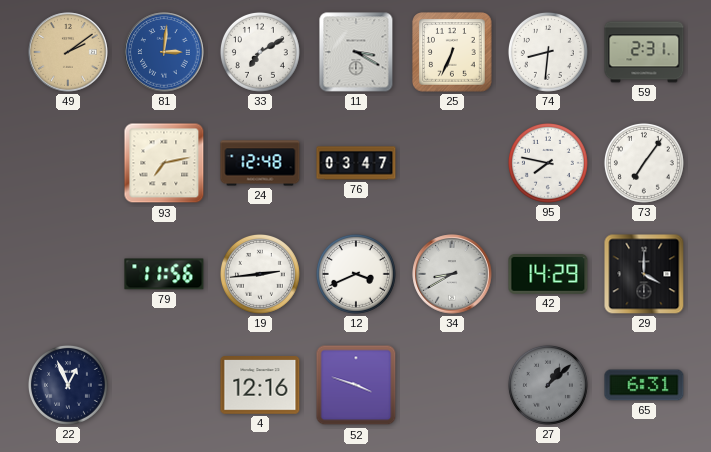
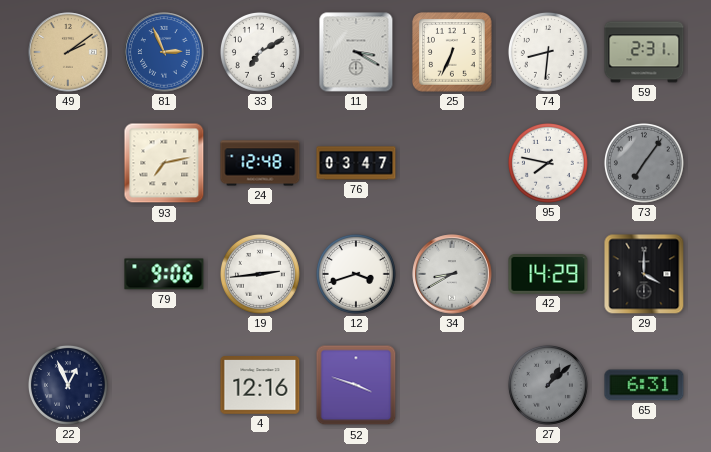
81: 3:01 -> 2:56
73 dial: white -> grey
79: 11:56 -> 9:06
12: 3:41 -> 3:42
